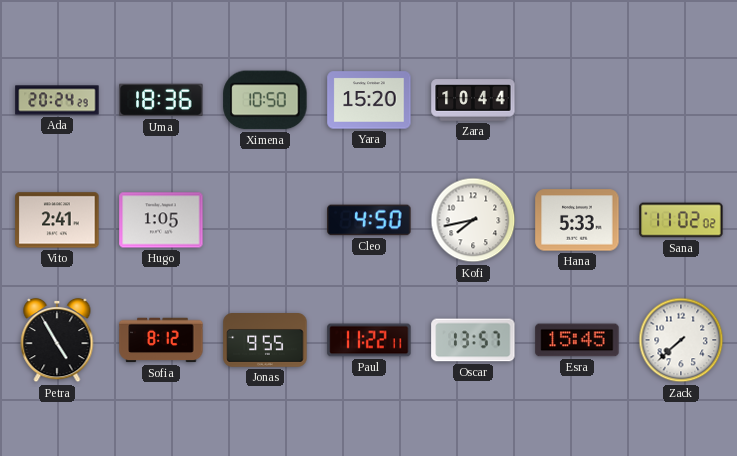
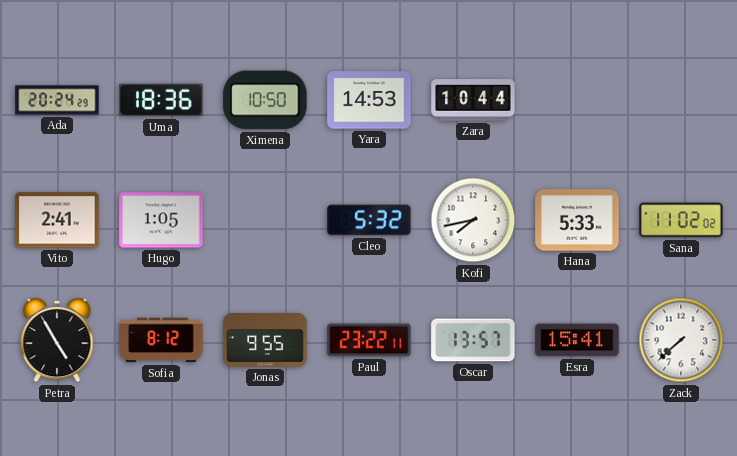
Yara: 15:20 -> 14:53
Cleo: 4:50 -> 5:32
Paul: 11:22 -> 23:22
Esra: 15:45 -> 15:41
